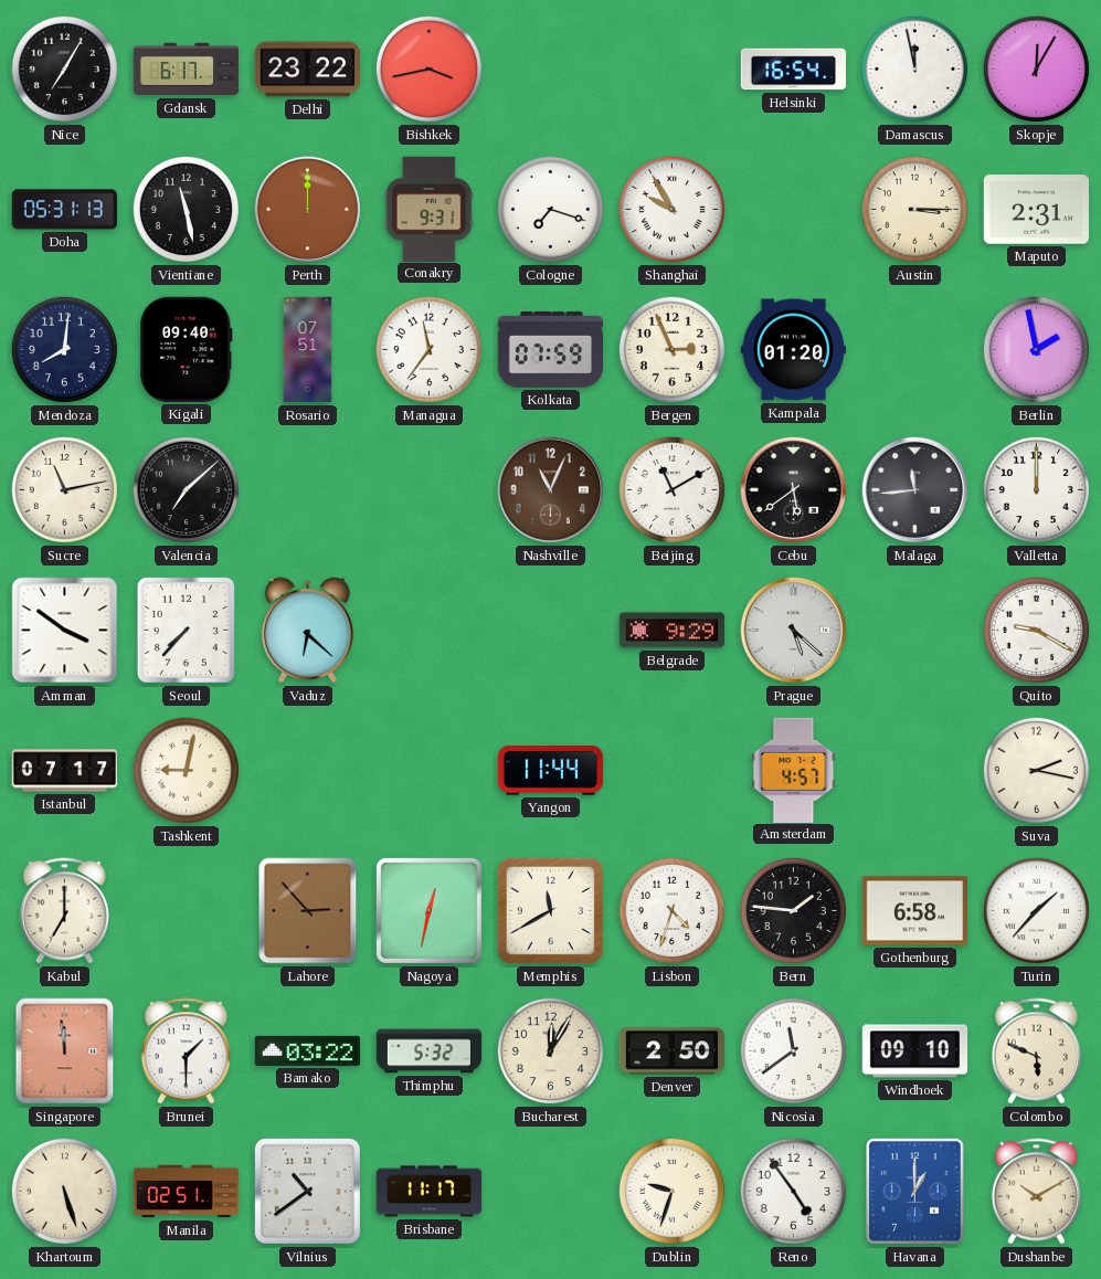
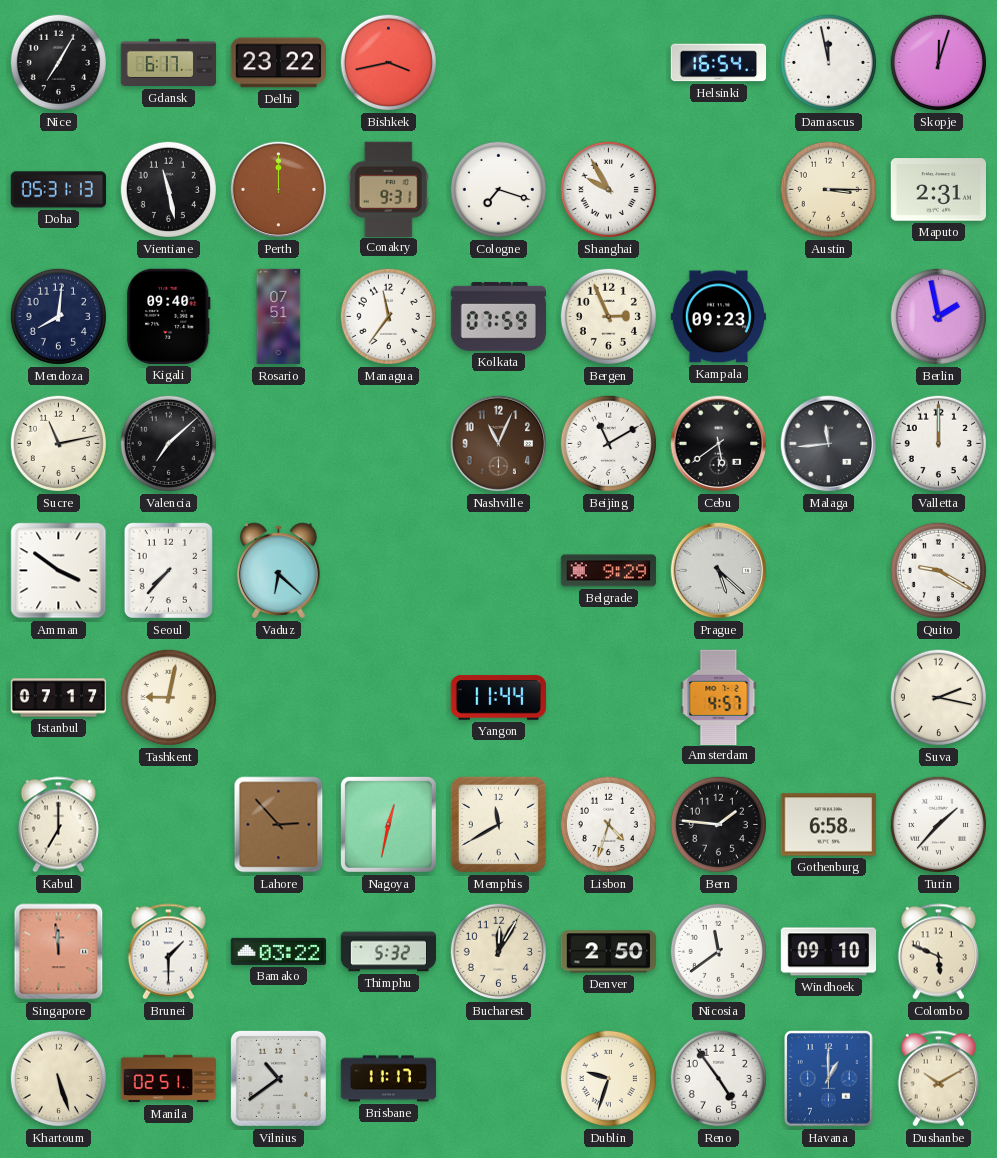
Skopje: 12:05 -> 12:03
Kampala: 01:20 -> 09:23
